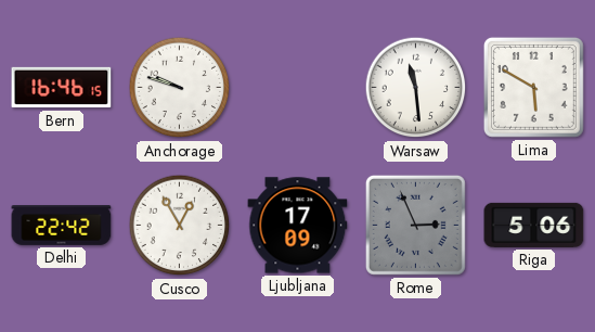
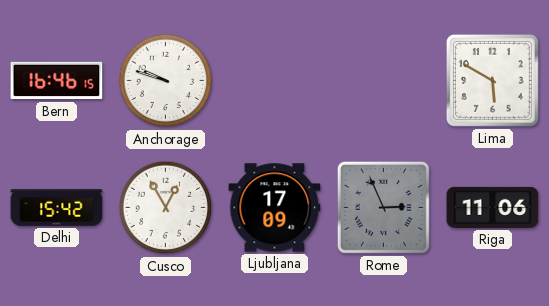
Warsaw: 11:29 -> none
Delhi: 22:42 -> 15:42
Riga: 5:06 -> 11:06
